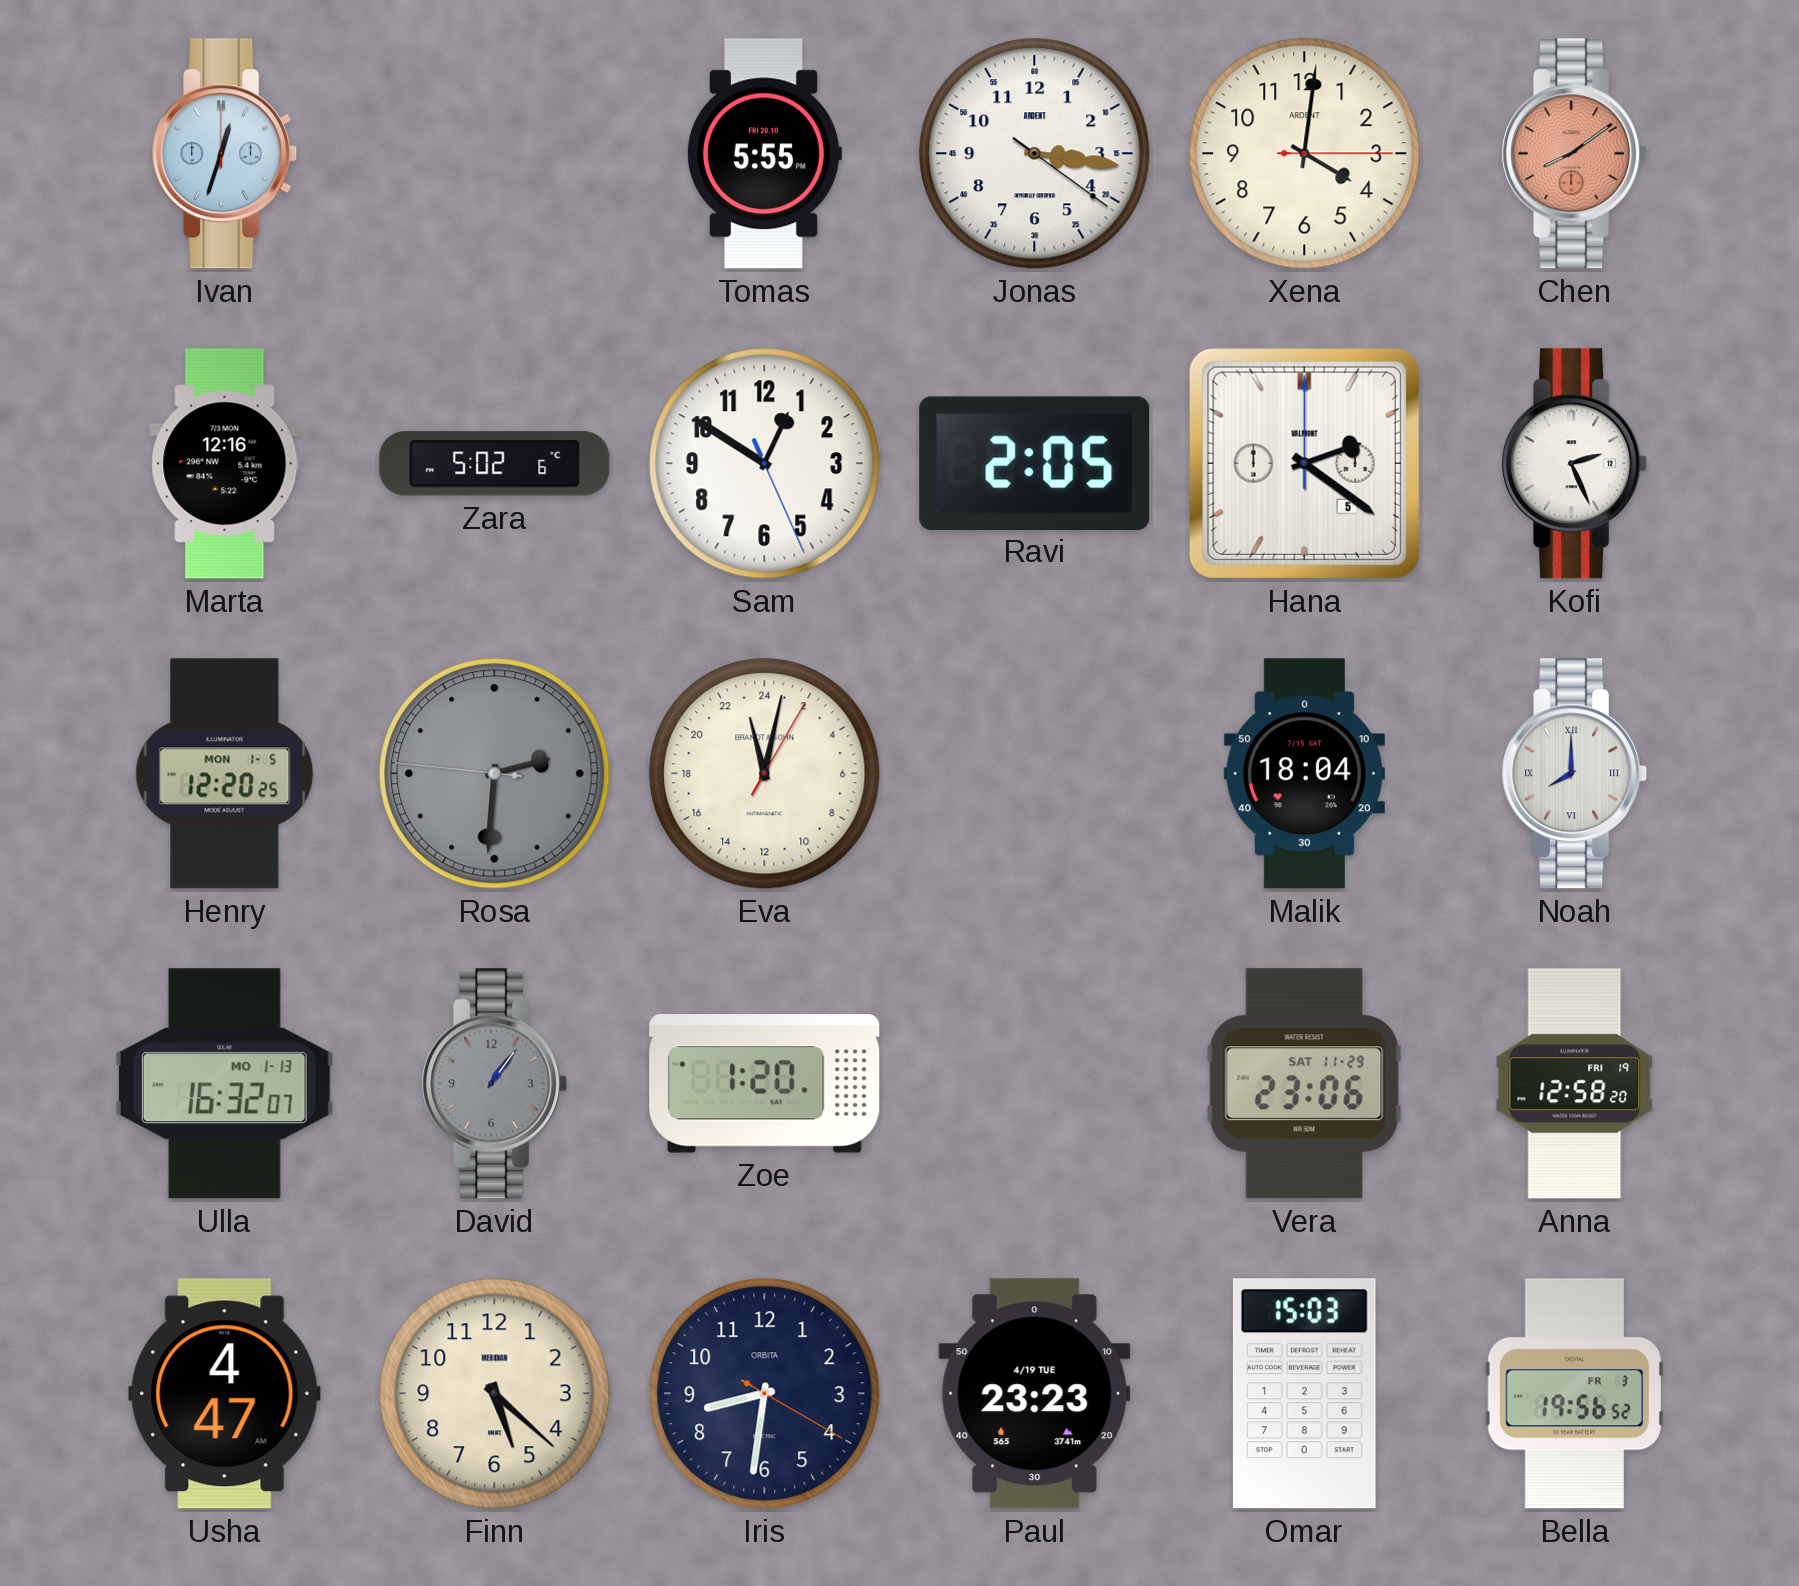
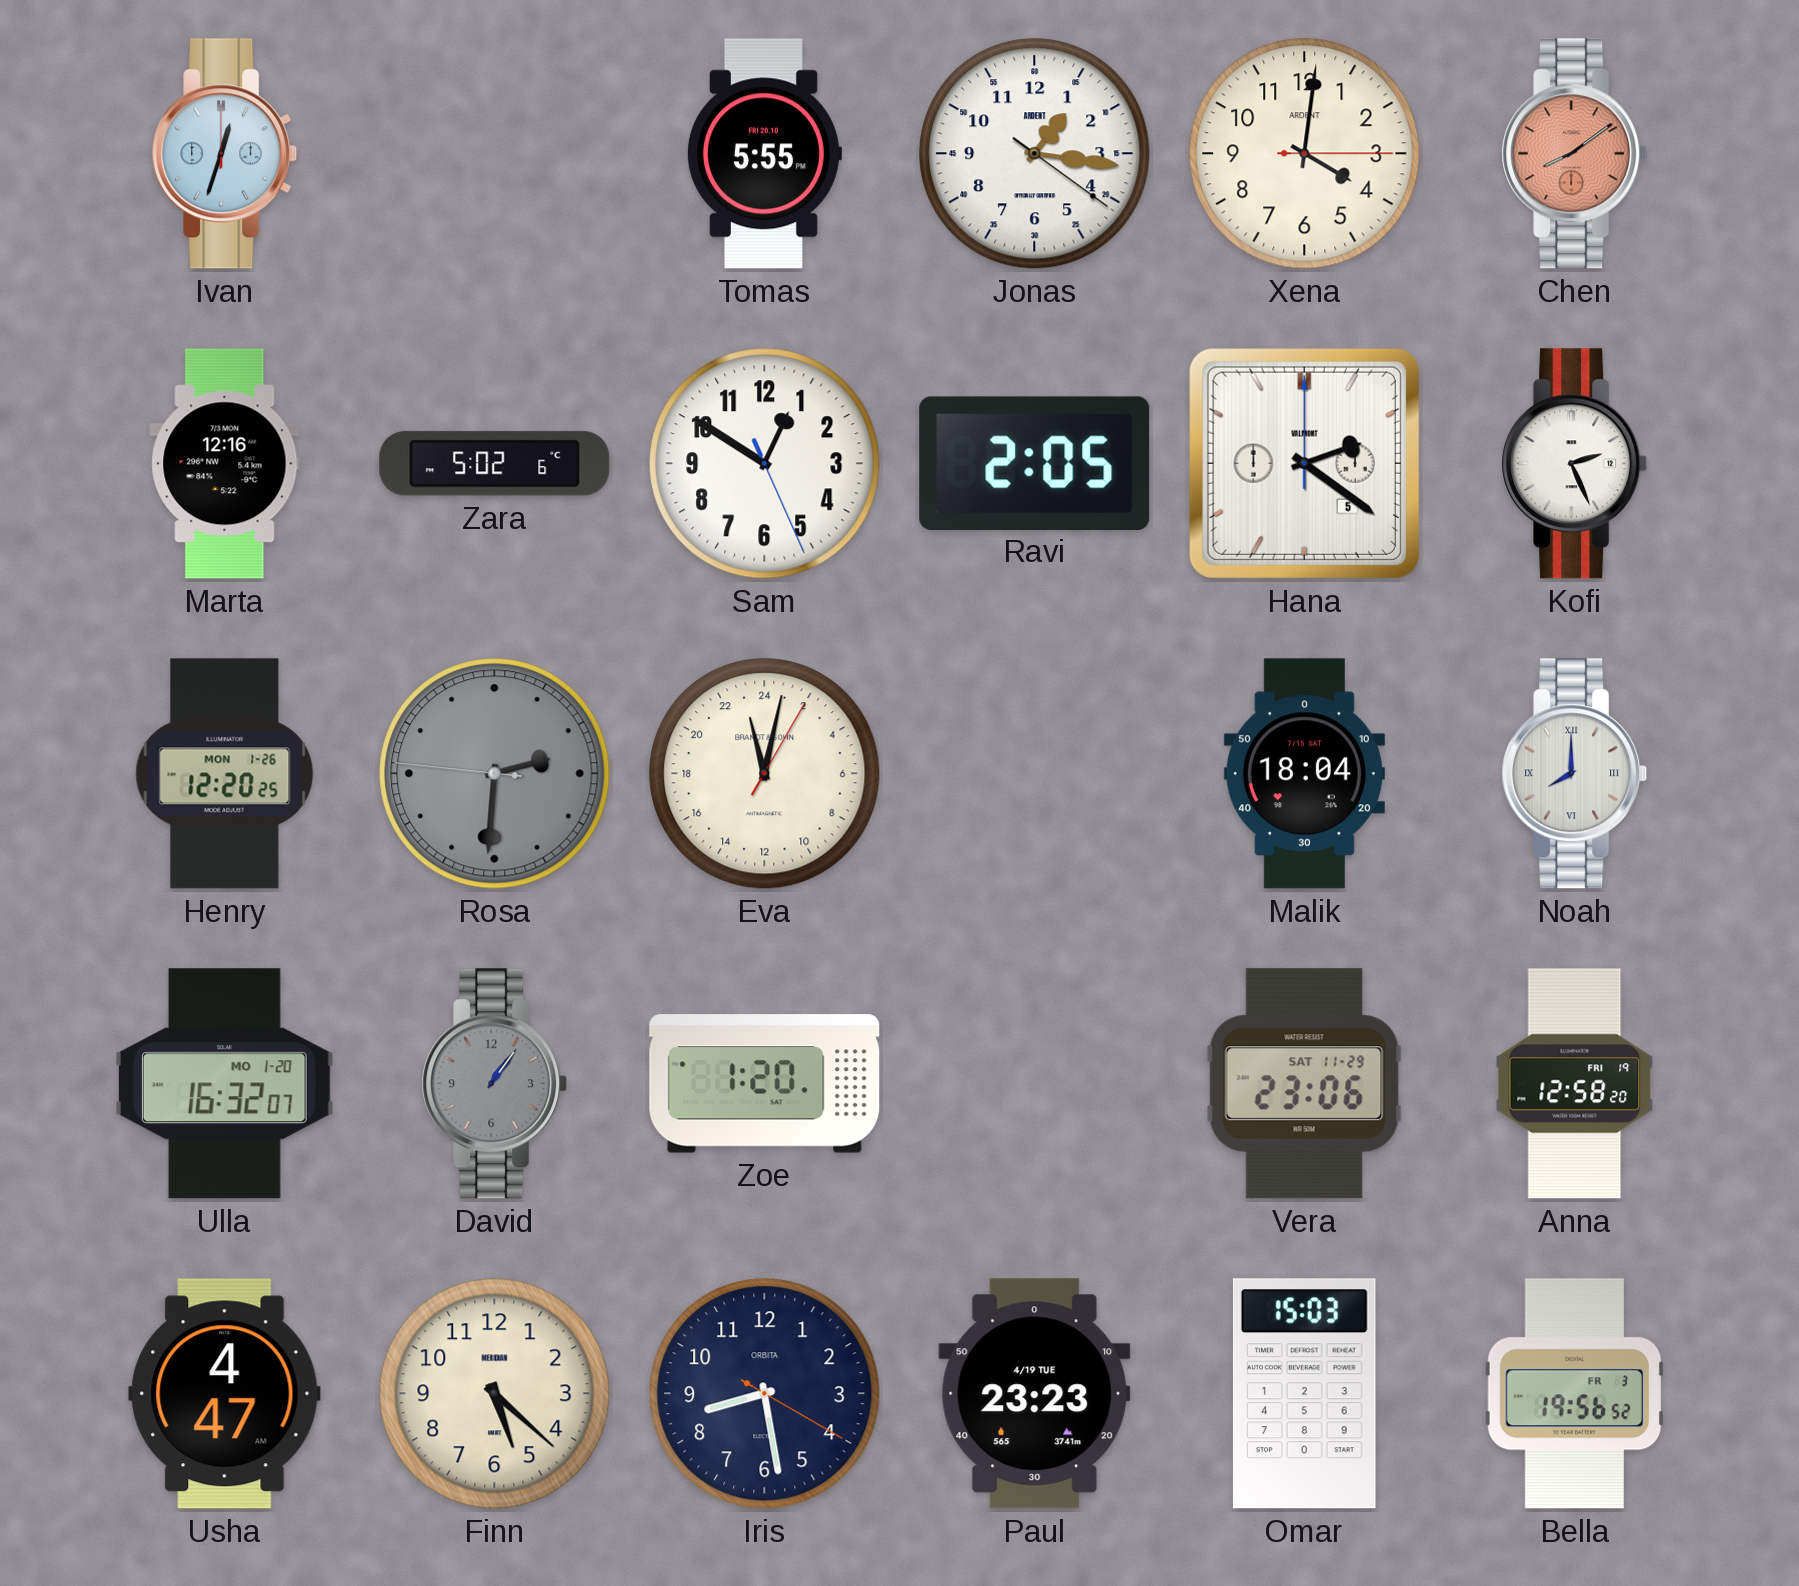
Jonas: 3:16 -> 1:16
Henry date: MON 1-5 -> MON 1-26
Ulla date: MO 1-13 -> MO 1-20
Iris: 8:31 -> 8:28
